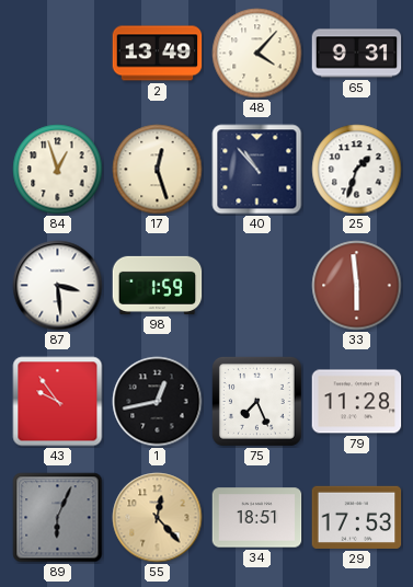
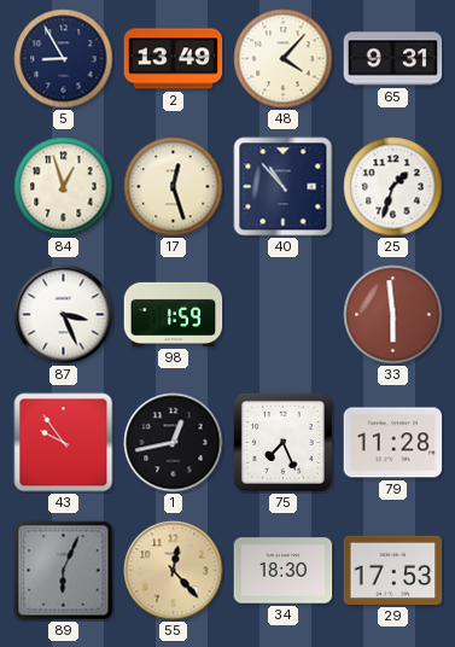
5: none -> 8:55
87: 3:29 -> 3:26
34: 18:51 -> 18:30
